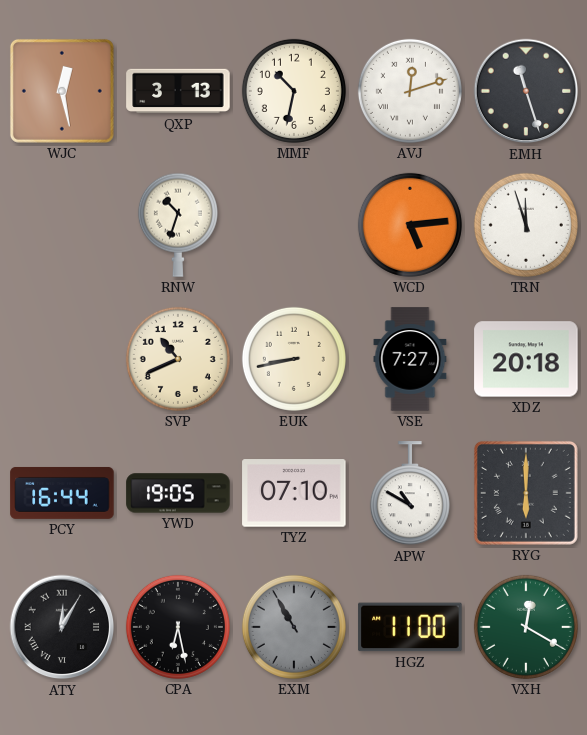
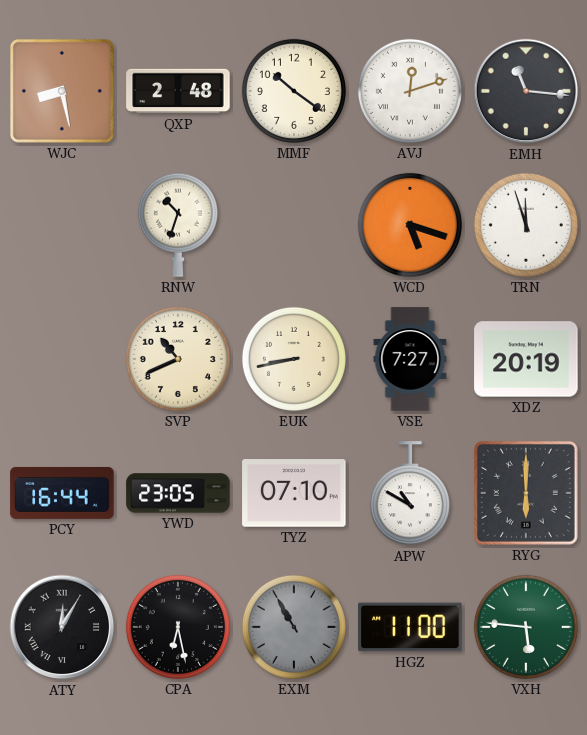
WJC: 12:28 -> 8:28
QXP: 3:13 -> 2:48
MMF: 10:32 -> 10:21
EMH: 11:27 -> 11:16
WCD: 5:14 -> 5:18
XDZ: 20:18 -> 20:19
YWD: 19:05 -> 23:05
VXH: 12:20 -> 5:46
